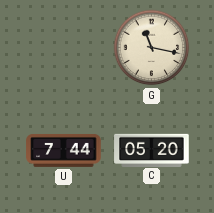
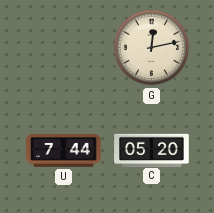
G: 11:17 -> 12:13
